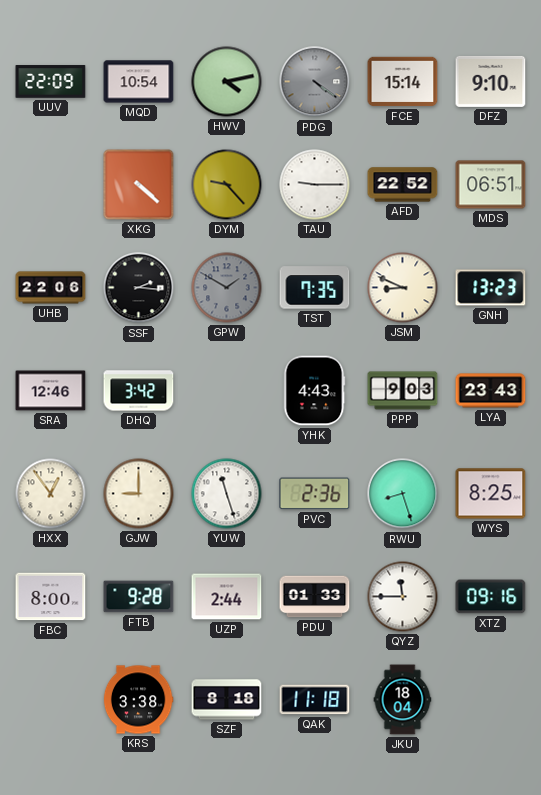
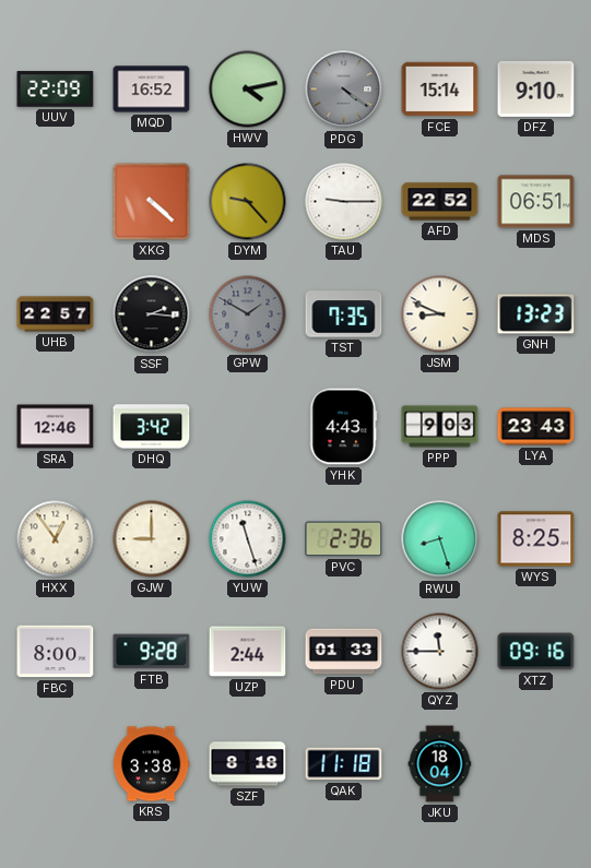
MQD: 10:54 -> 16:52
UHB: 22:06 -> 22:57
